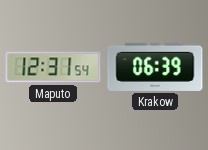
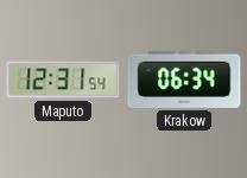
Krakow: 06:39 -> 06:34
